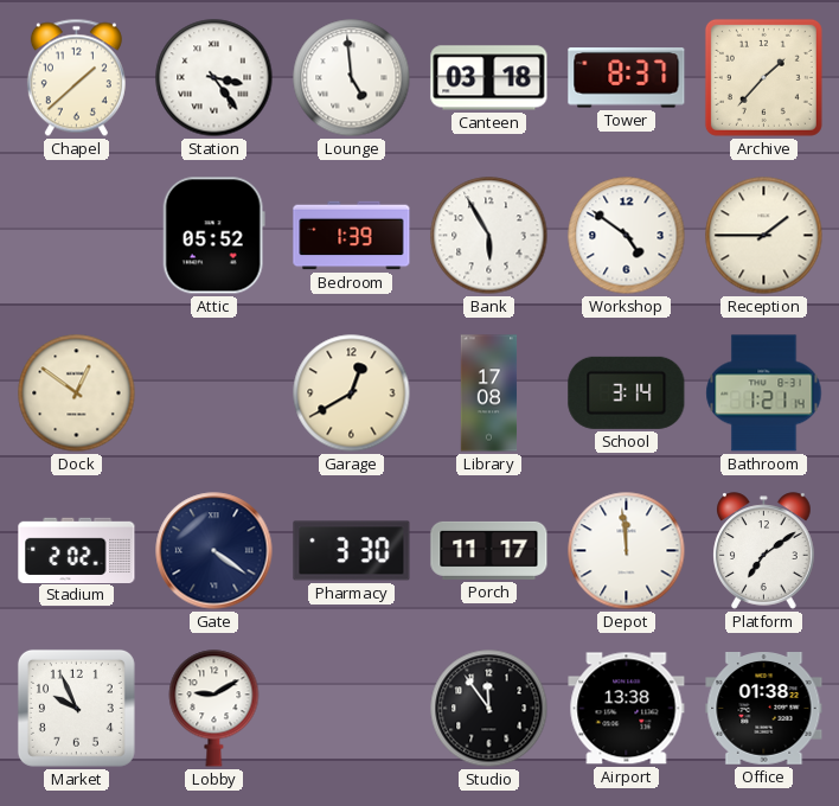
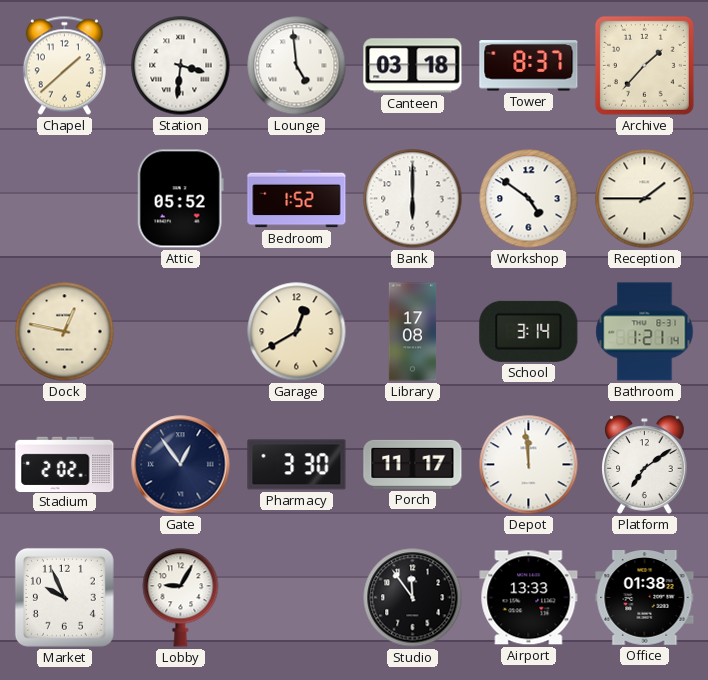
Station: 3:24 -> 3:31
Bedroom: 1:39 -> 1:52
Bank: 5:55 -> 6:00
Dock: 12:51 -> 12:47
Gate: 4:21 -> 12:54
Lobby: 9:10 -> 9:05
Airport: 13:38 -> 13:33
